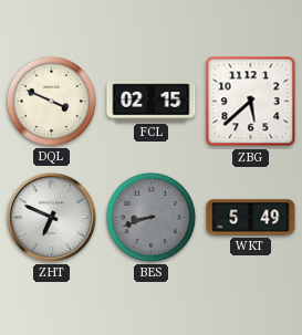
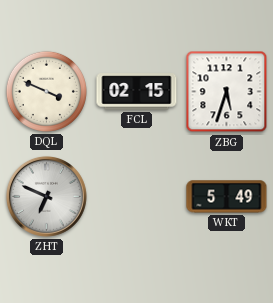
ZBG: 5:38 -> 5:33
BES: 8:42 -> none
